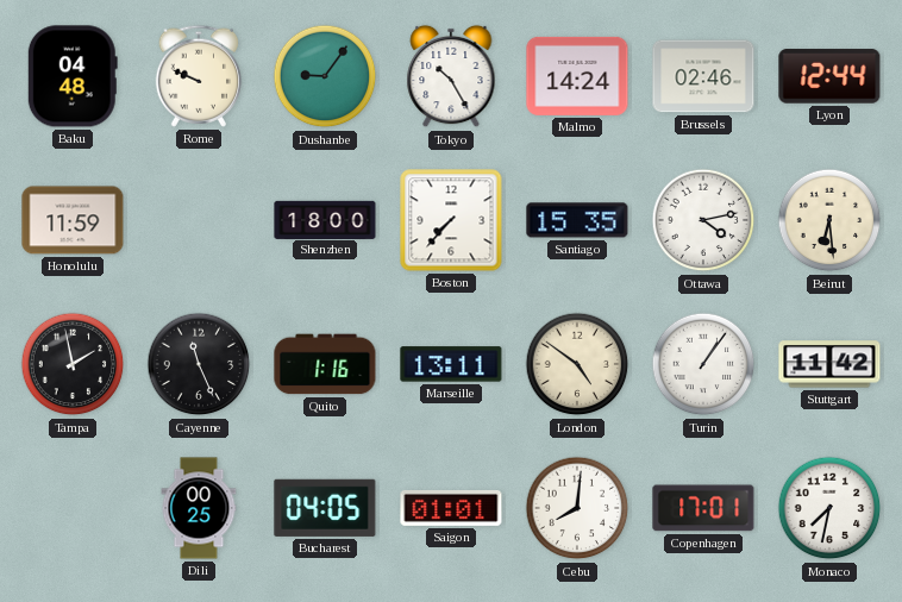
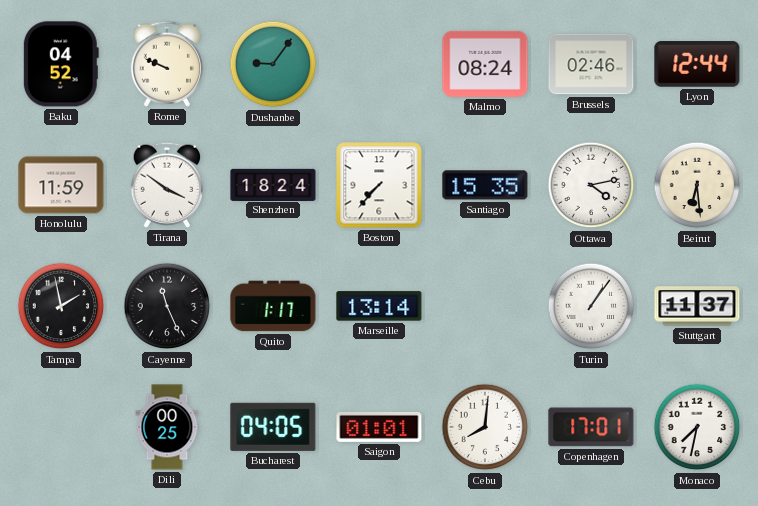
Baku: 04:48 -> 04:52
Tokyo: 10:25 -> none
Malmo: 14:24 -> 08:24
Tirana: none -> 3:51
Shenzhen: 18:00 -> 18:24
Quito: 1:16 -> 1:17
Marseille: 13:11 -> 13:14
London: 4:51 -> none
Stuttgart: 11:42 -> 11:37
